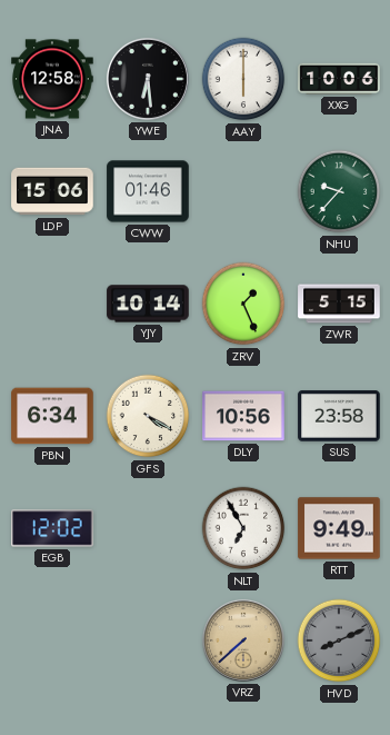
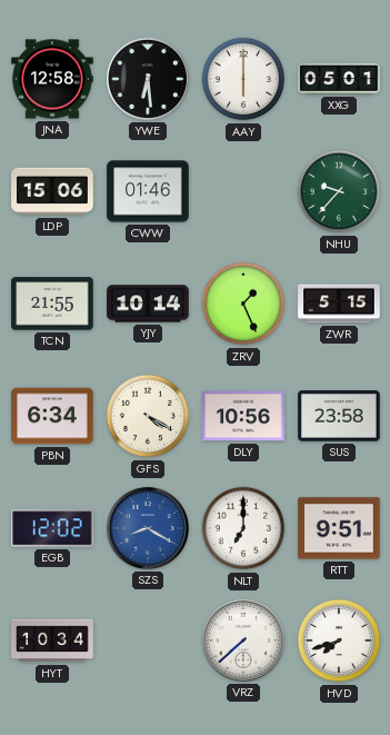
XXG: 10:06 -> 05:01
TCN: none -> 21:55
SZS: none -> 8:20
NLT: 6:55 -> 7:00
RTT: 9:49 -> 9:51
HYT: none -> 10:34
VRZ dial: champagne -> white
HVD: 8:11 -> 7:42
HVD dial: grey -> white
